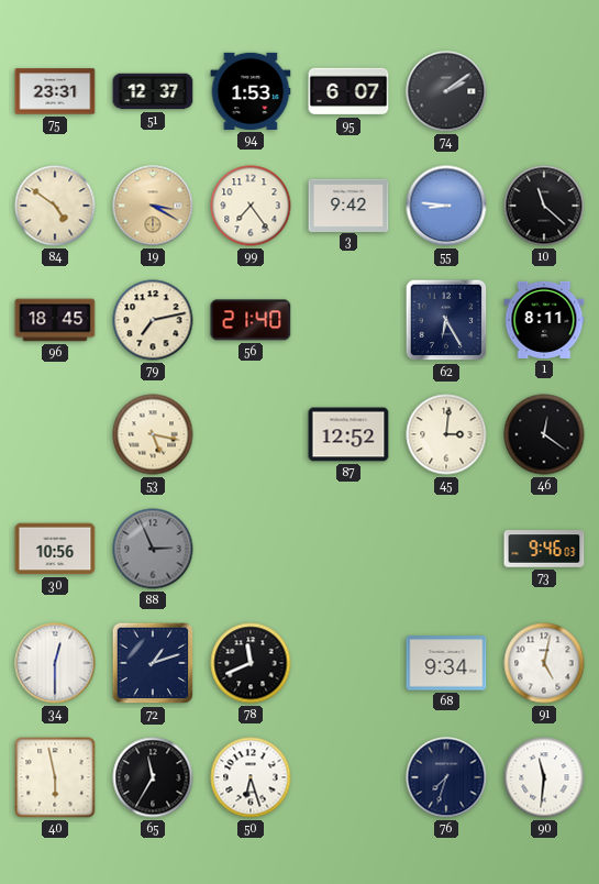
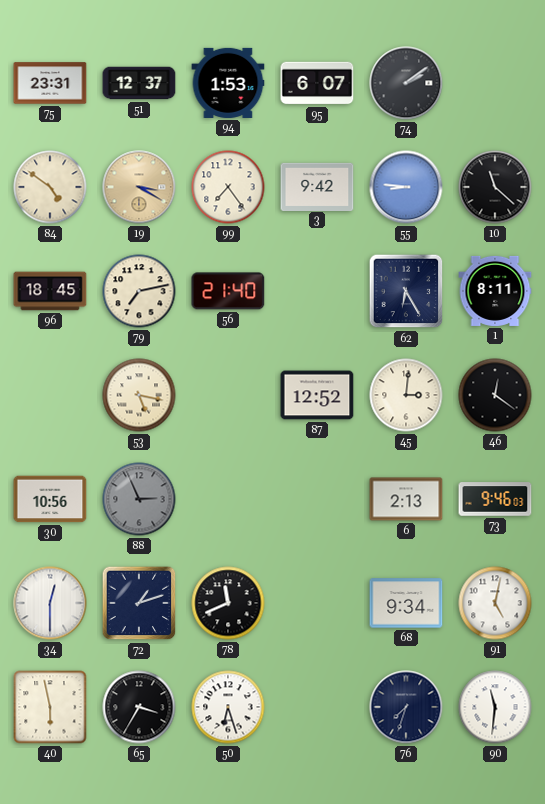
6: none -> 2:13
65: 11:35 -> 3:35
